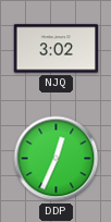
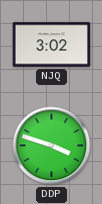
DDP: 12:34 -> 3:48
